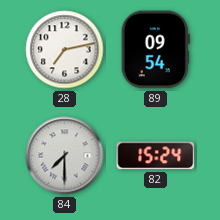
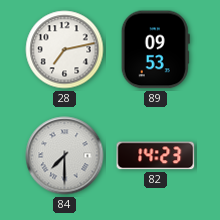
89: 09:54 -> 09:53
82: 15:24 -> 14:23
